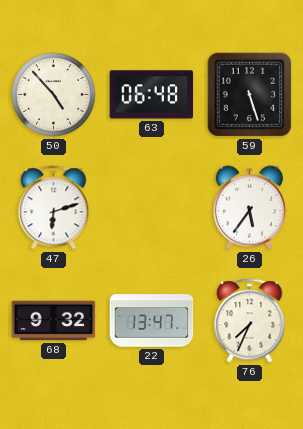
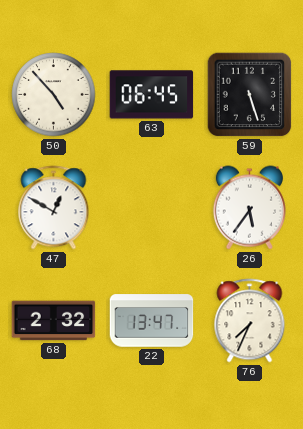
63: 06:48 -> 06:45
47: 6:12 -> 12:50
68: 9:32 -> 2:32
